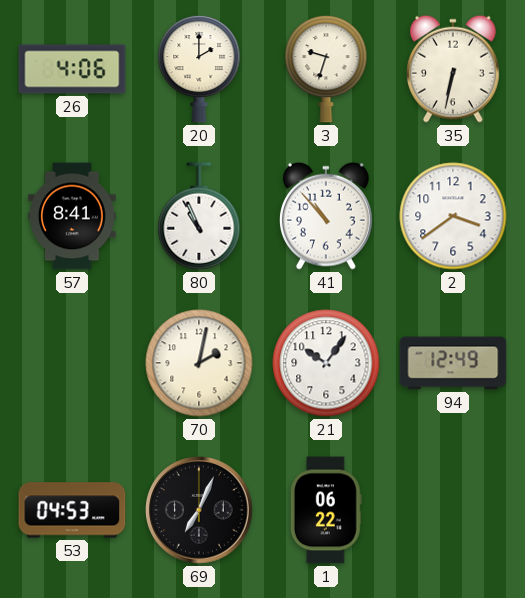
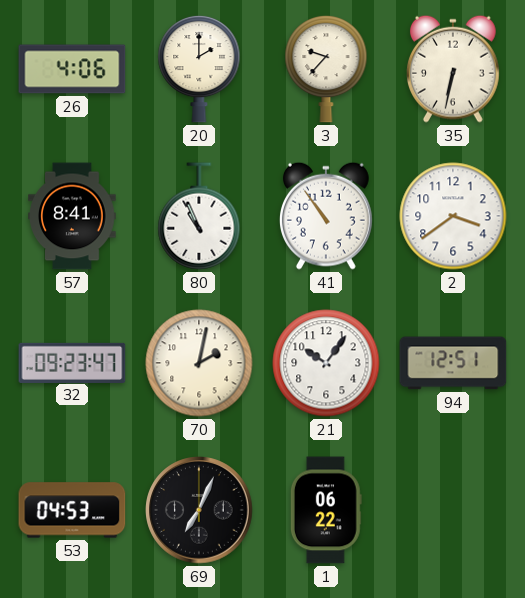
3: 9:33 -> 9:37
41: 10:53 -> 10:54
32: none -> 09:23
94: 12:49 -> 12:51
